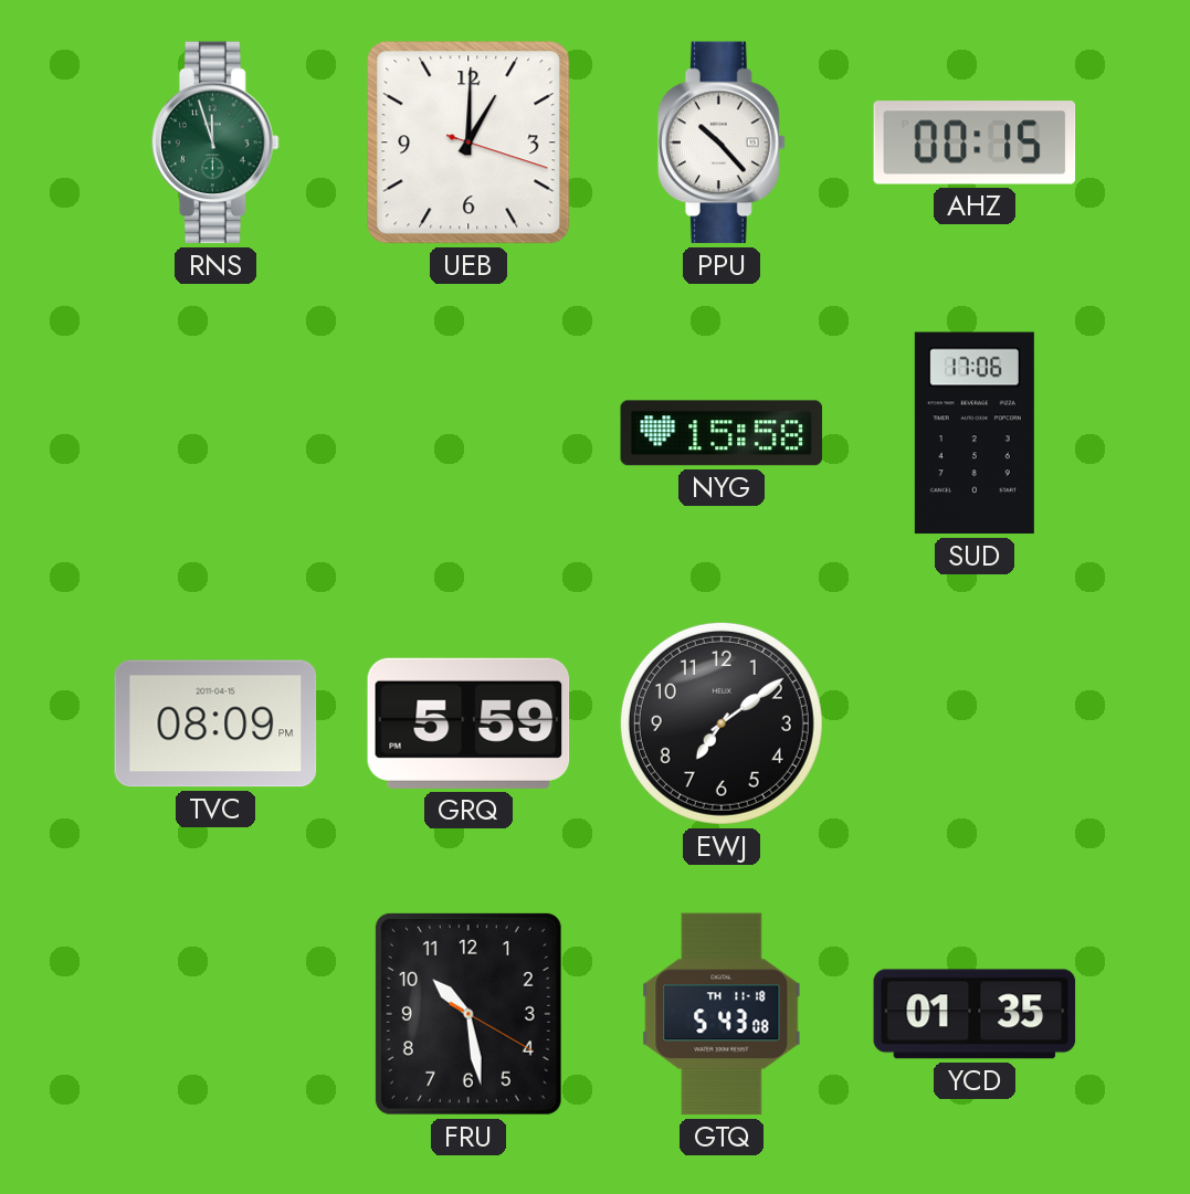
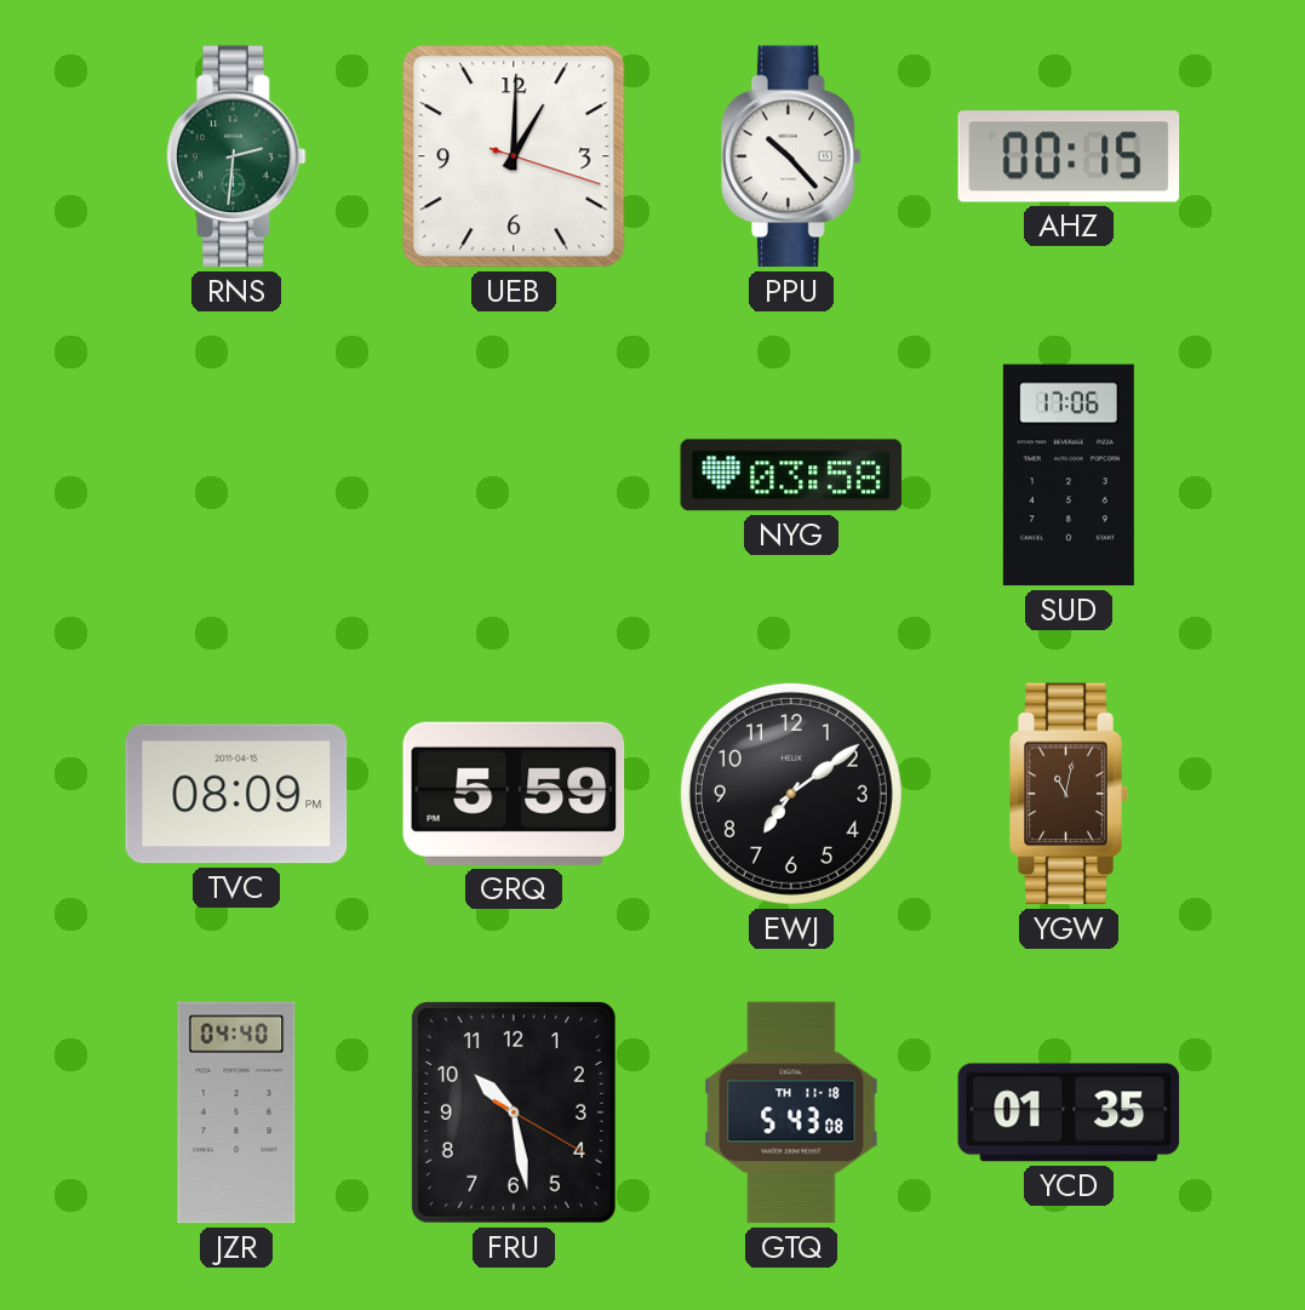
RNS: 11:57 -> 2:31
NYG: 15:58 -> 03:58
YGW: none -> 11:02
JZR: none -> 04:40
